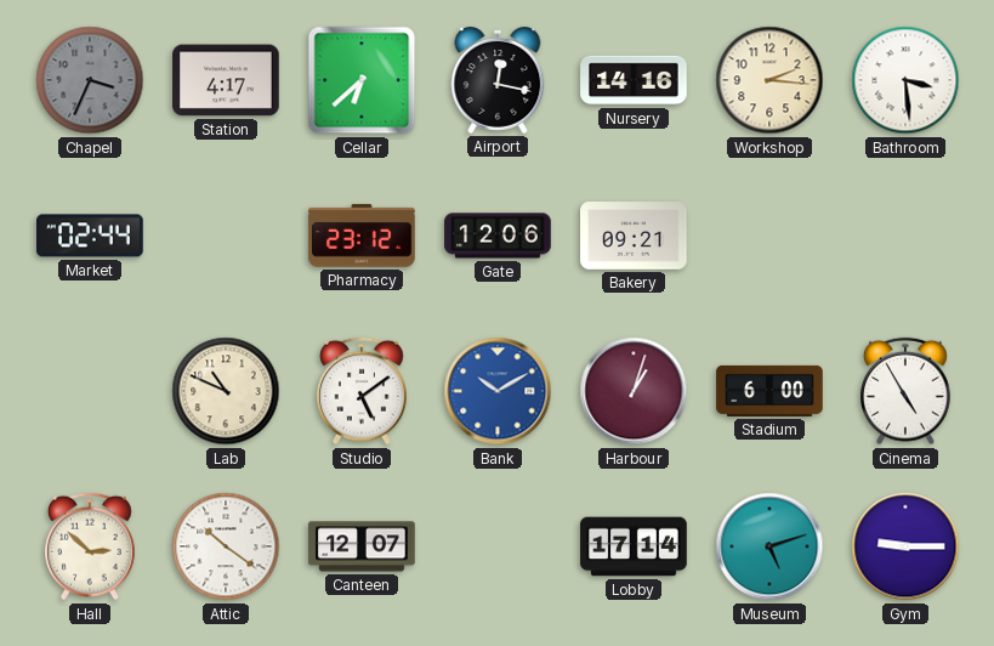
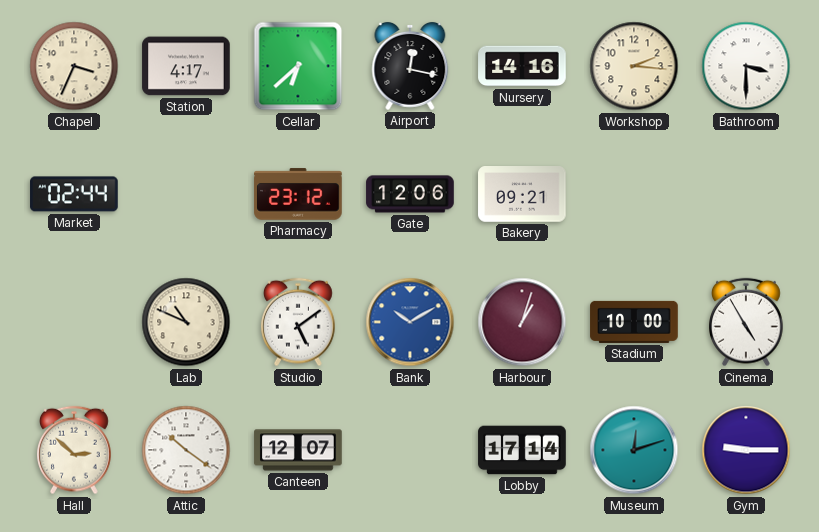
Chapel dial: grey -> cream
Bathroom: 3:29 -> 3:30
Stadium: 6:00 -> 10:00
Museum: 5:12 -> 12:12
